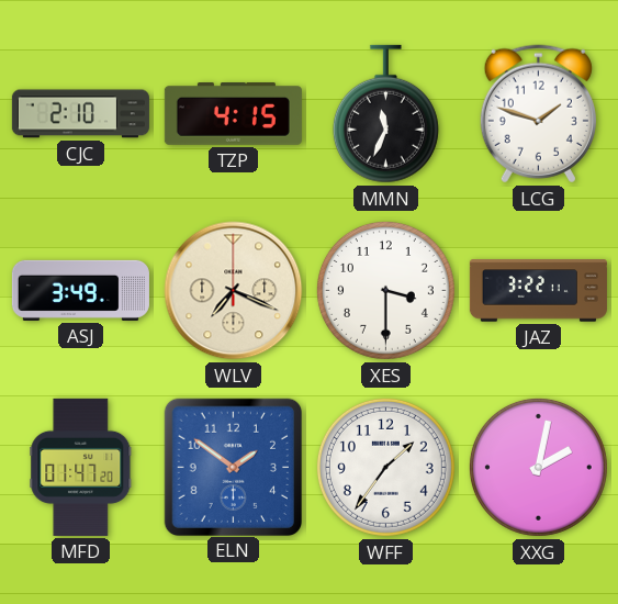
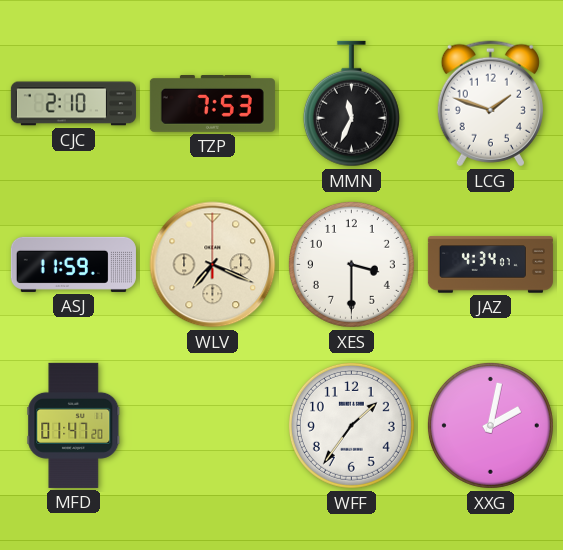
TZP: 4:15 -> 7:53
ASJ: 3:49 -> 11:59
JAZ: 3:22 -> 4:34
ELN: 1:51 -> none
